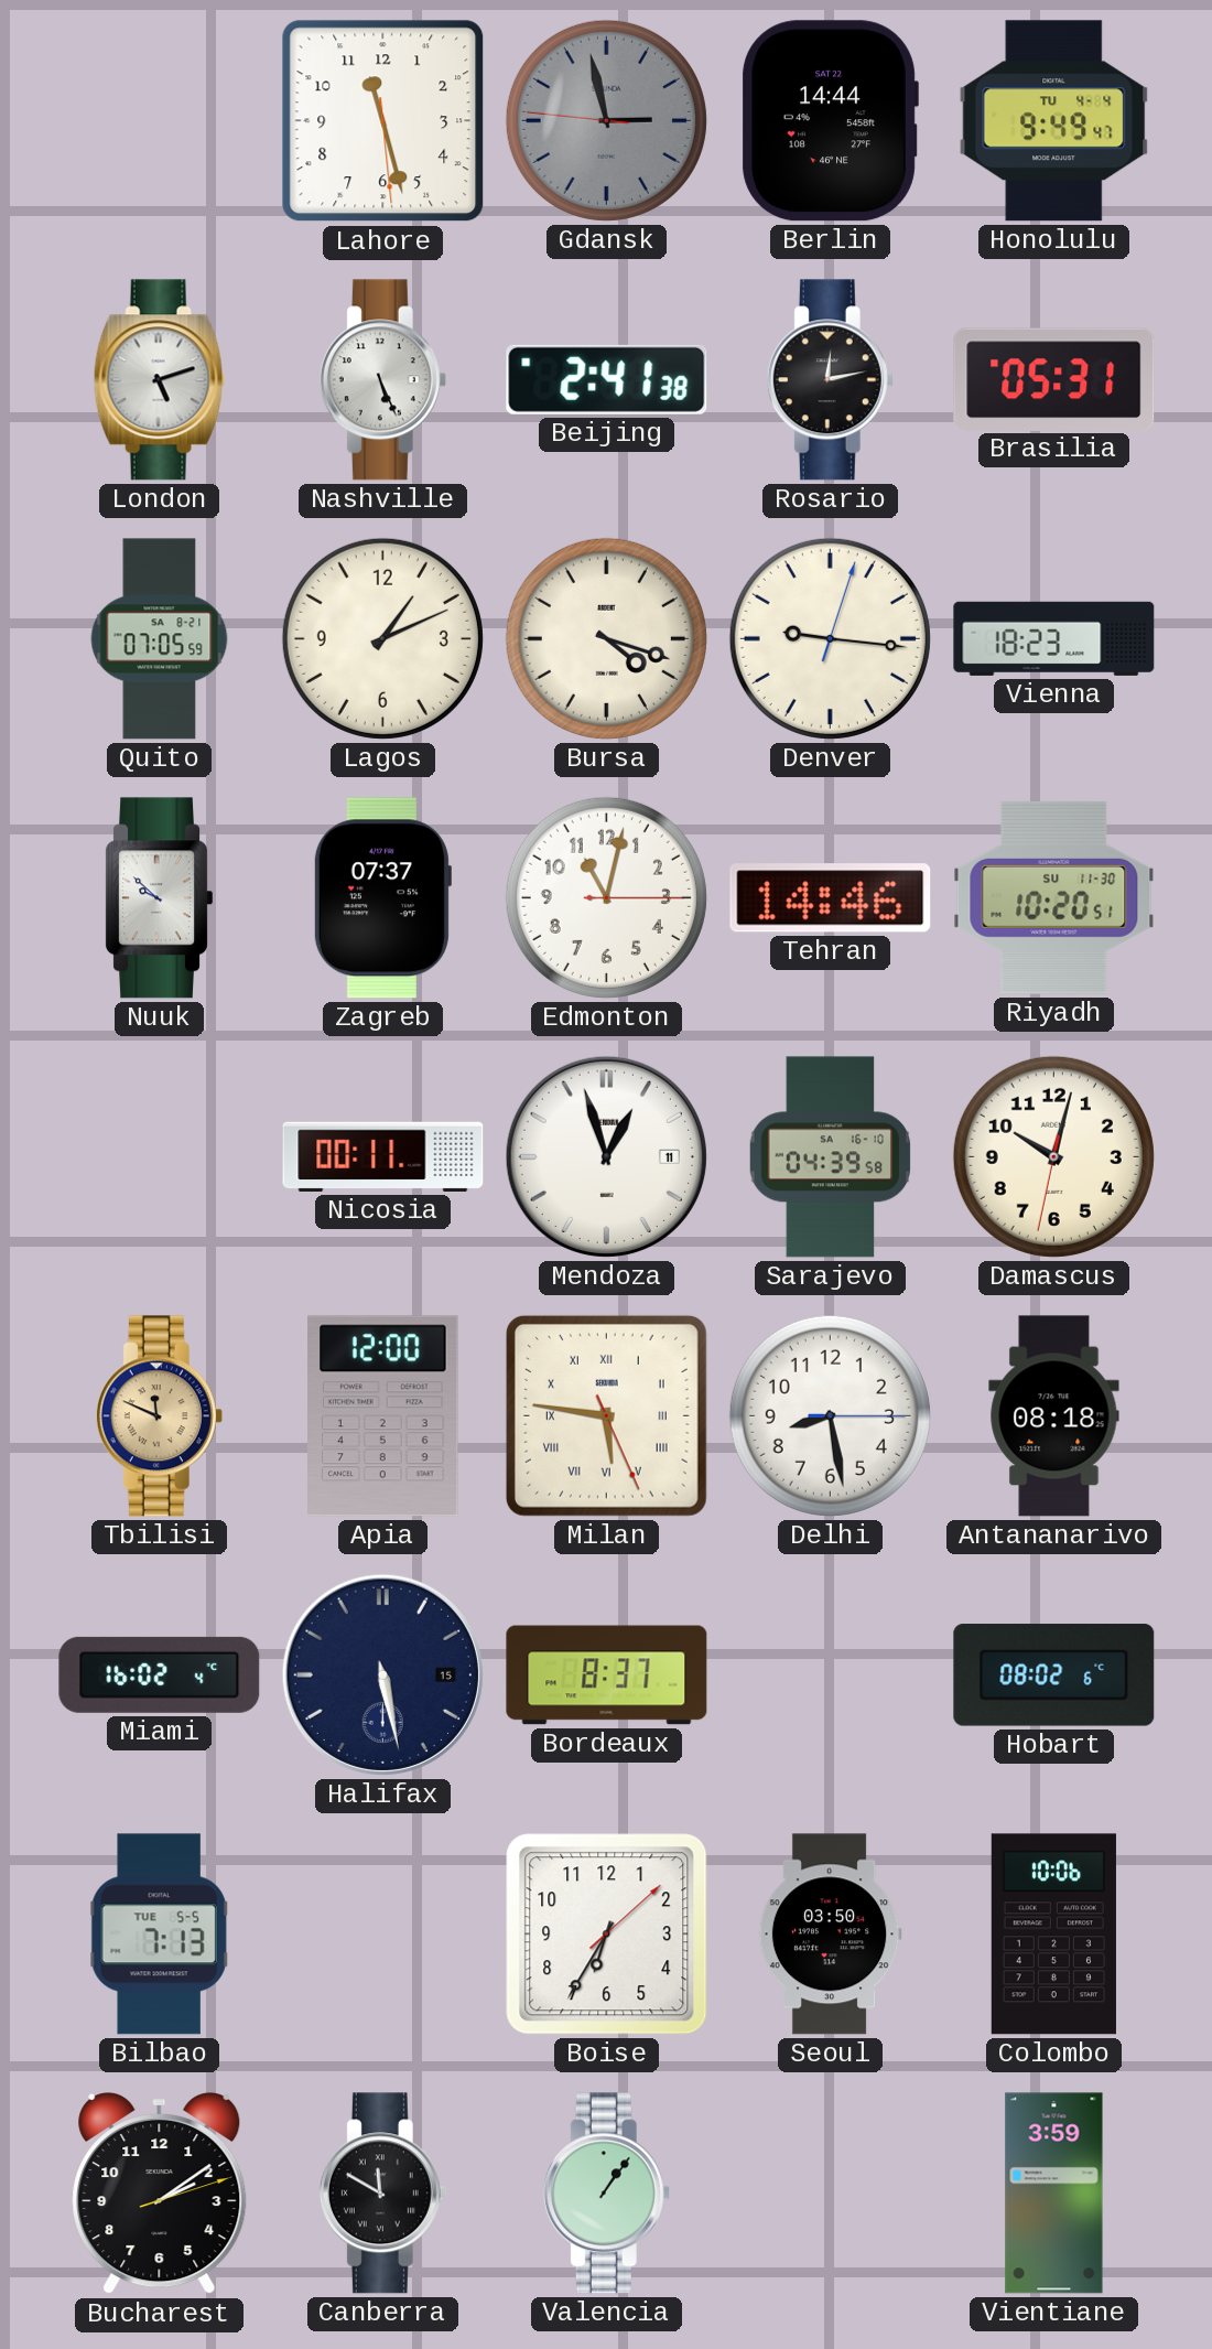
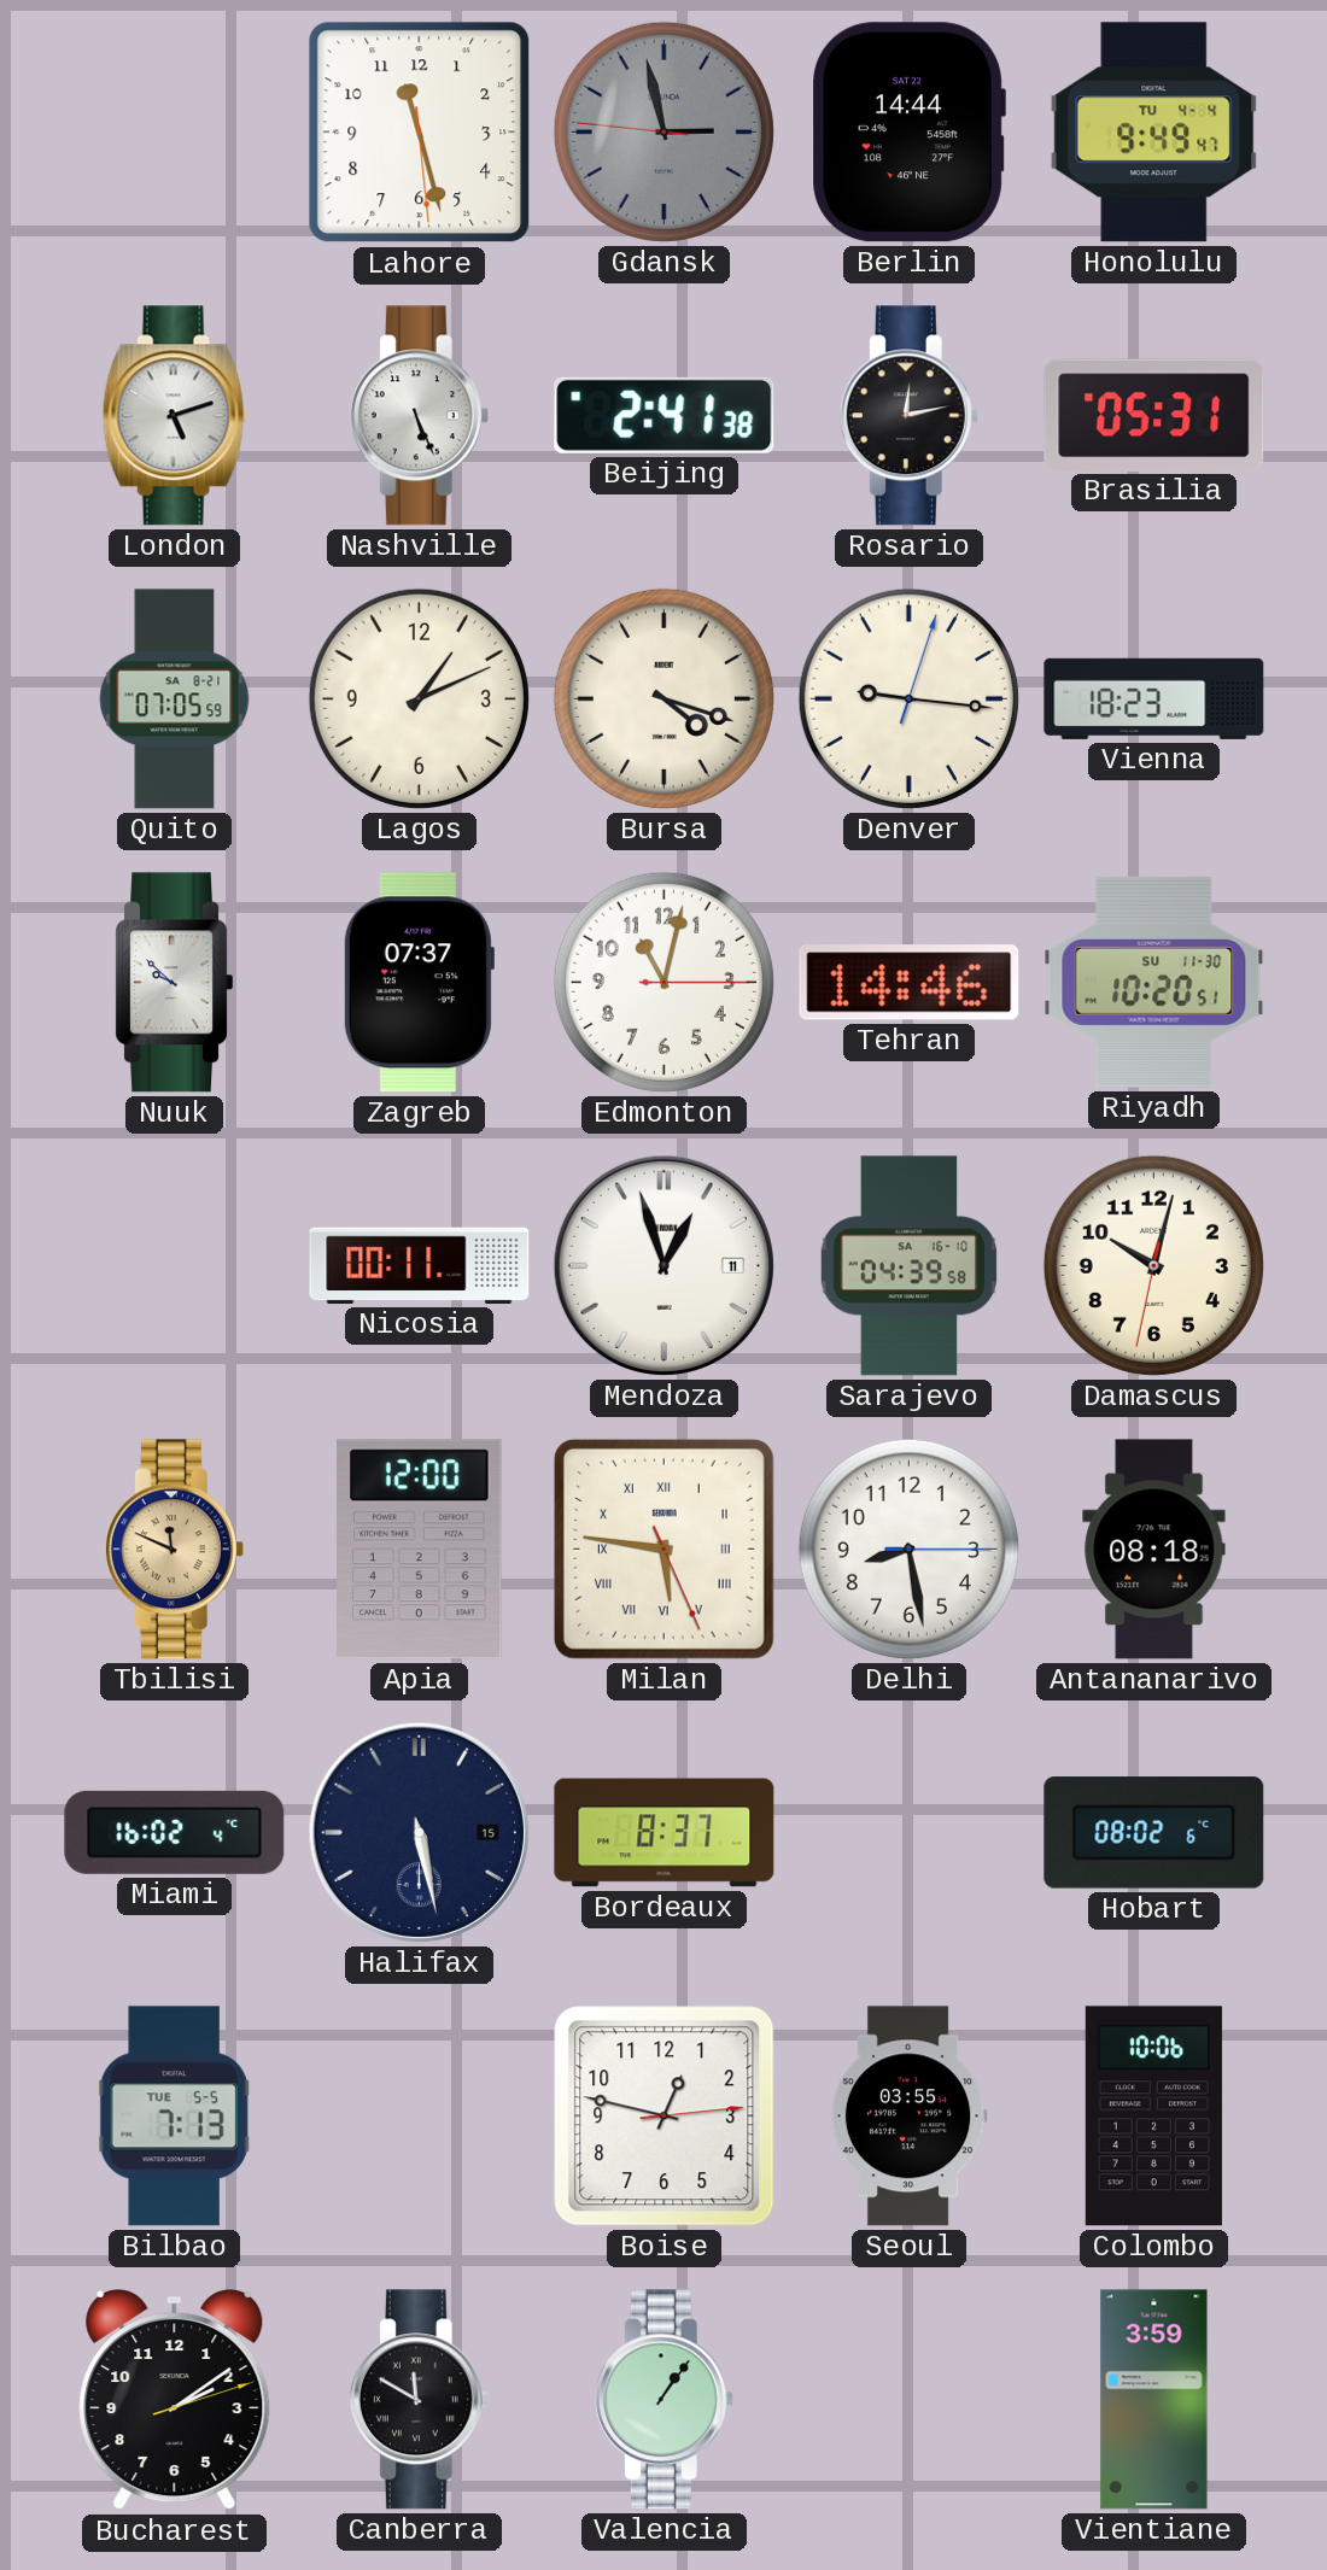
Boise: 6:35 -> 12:47
Seoul: 03:50 -> 03:55
